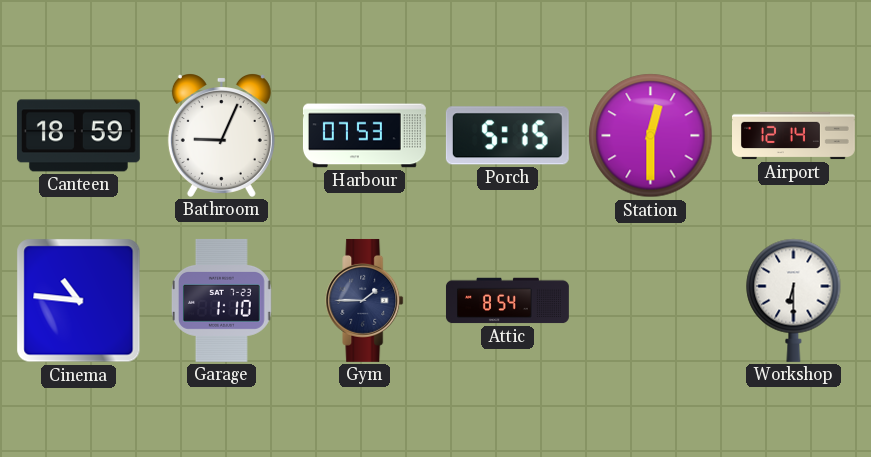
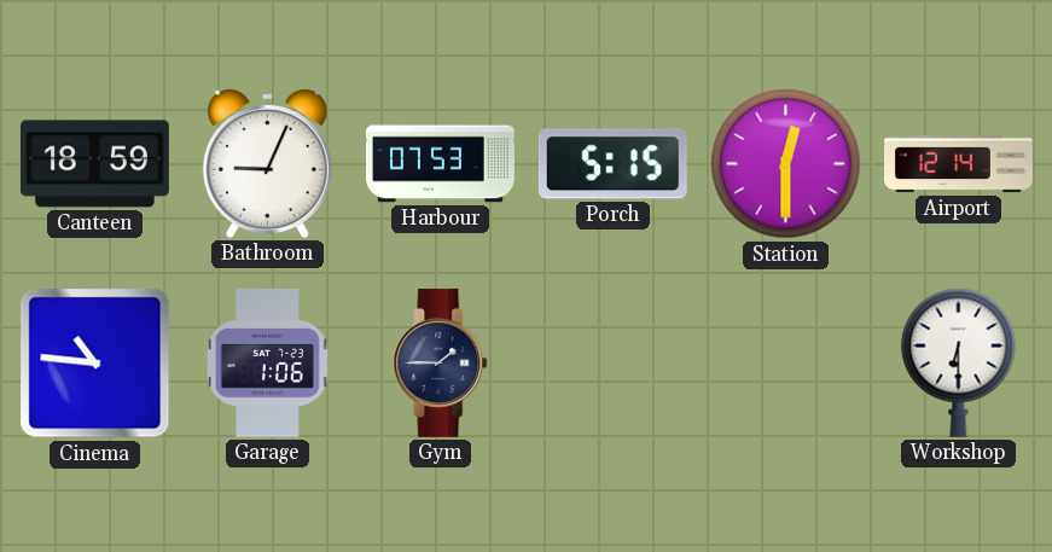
Garage: 1:10 -> 1:06
Attic: 8:54 -> none
